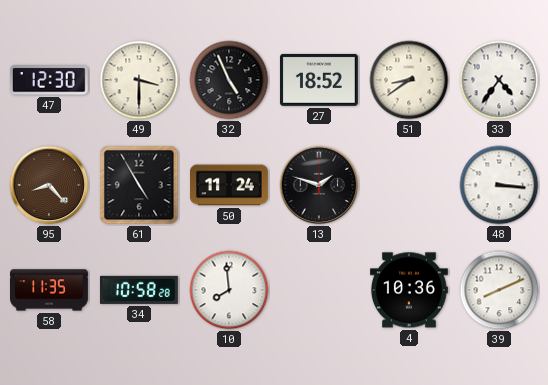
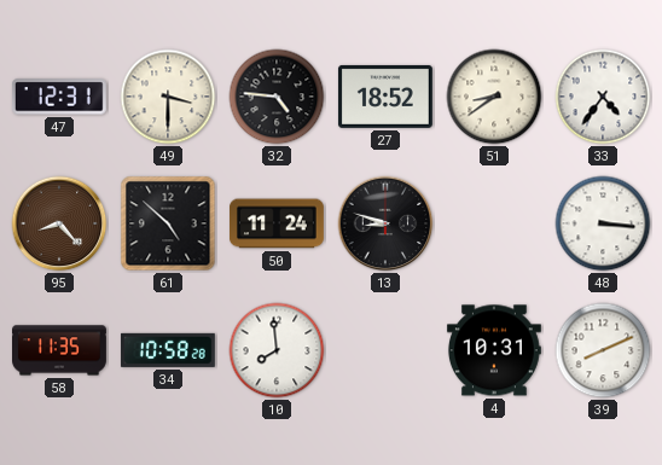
47: 12:30 -> 12:31
32: 4:56 -> 4:46
61: 4:55 -> 4:52
13: 1:48 -> 8:48
4: 10:36 -> 10:31
